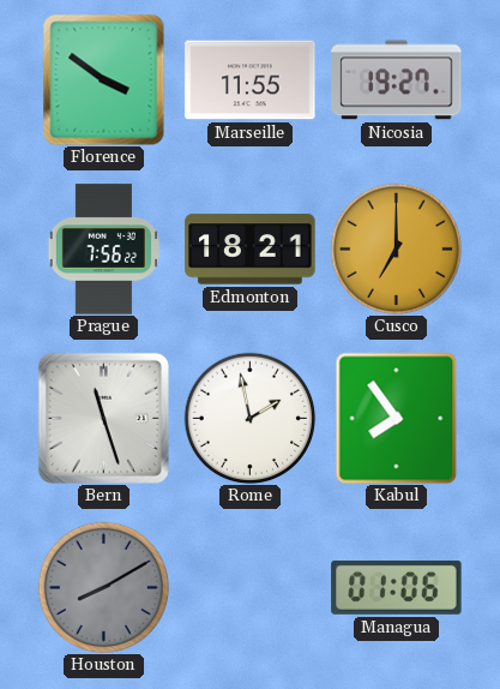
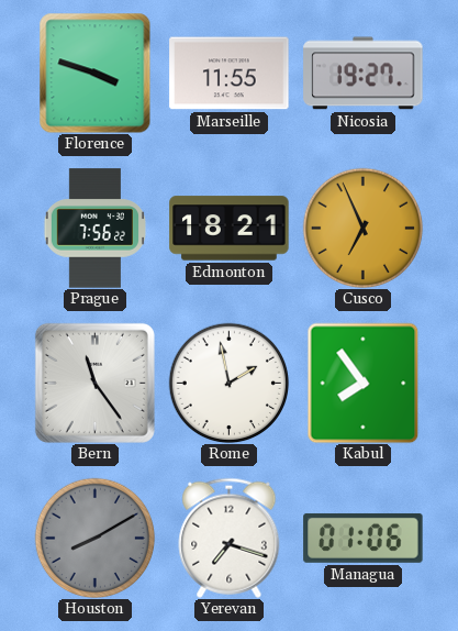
Florence: 3:51 -> 3:48
Cusco: 7:00 -> 6:56
Bern: 11:27 -> 11:24
Yerevan: none -> 7:18
